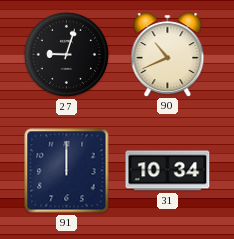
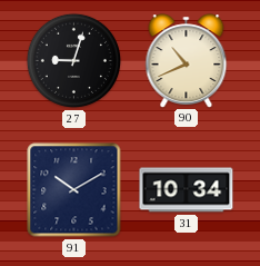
91: 12:00 -> 10:10
